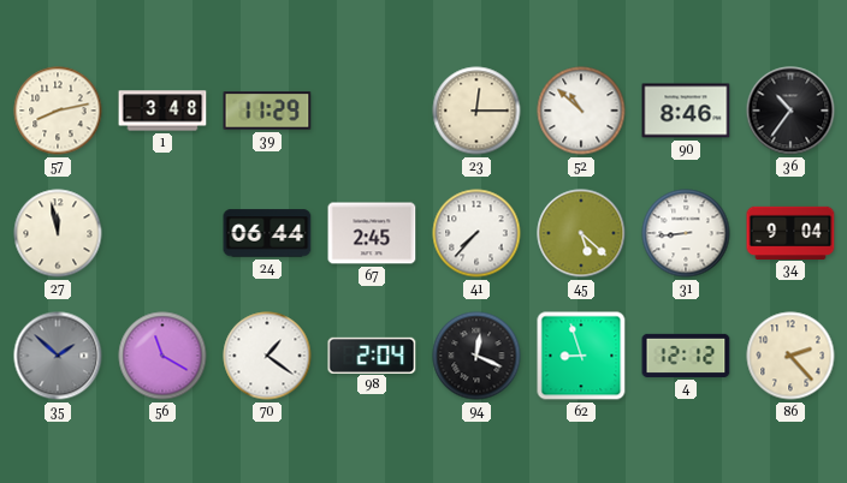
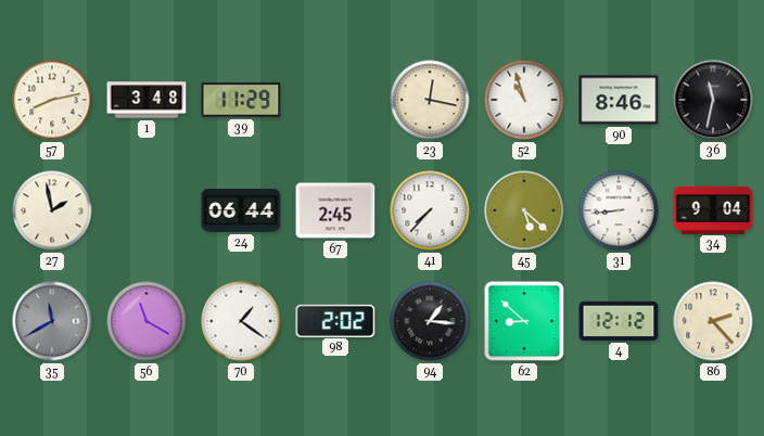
23: 12:15 -> 12:17
52: 10:52 -> 10:57
36: 10:36 -> 11:32
27: 11:58 -> 1:58
35: 1:52 -> 11:40
98: 2:04 -> 2:02
94: 12:19 -> 1:16
62: 8:57 -> 8:52
